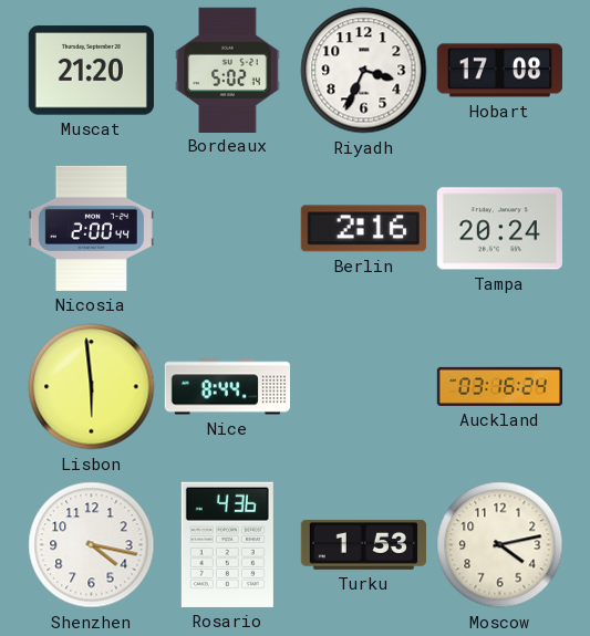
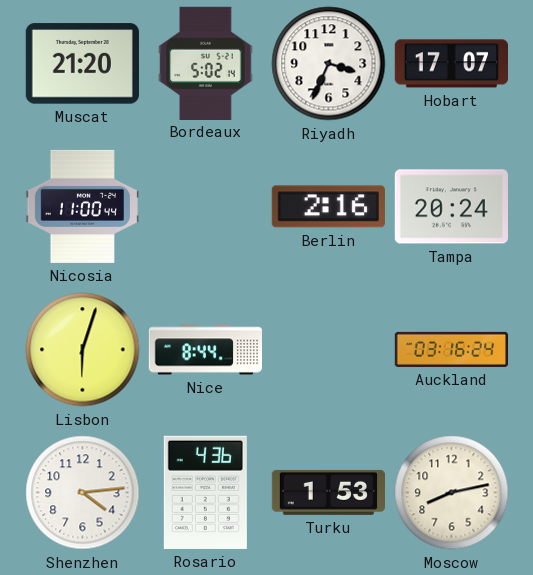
Hobart: 17:08 -> 17:07
Nicosia: 2:00 -> 11:00
Lisbon: 5:59 -> 6:03
Shenzhen: 4:17 -> 4:14
Moscow: 4:13 -> 8:13
